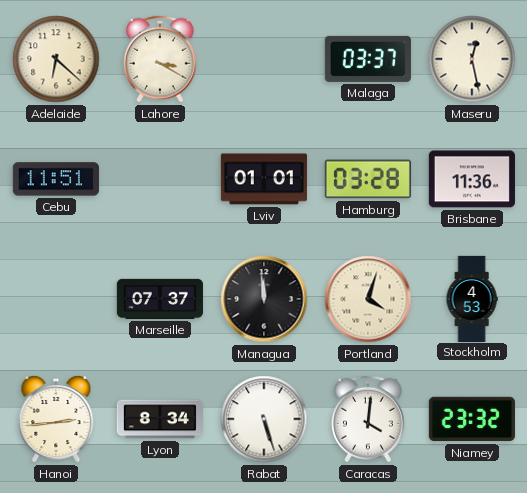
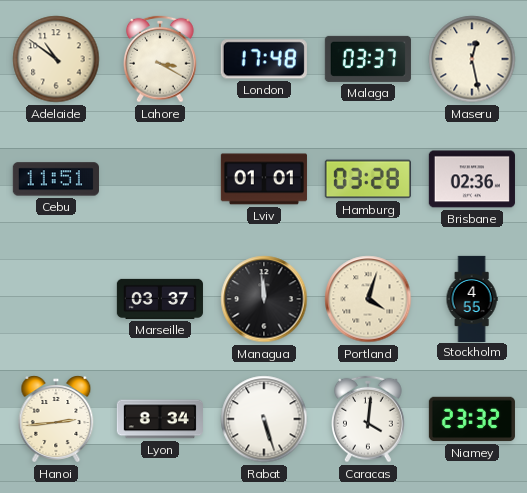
Adelaide: 6:22 -> 10:51
London: none -> 17:48
Brisbane: 11:36 -> 02:36
Marseille: 07:37 -> 03:37
Stockholm: 4:53 -> 4:55
